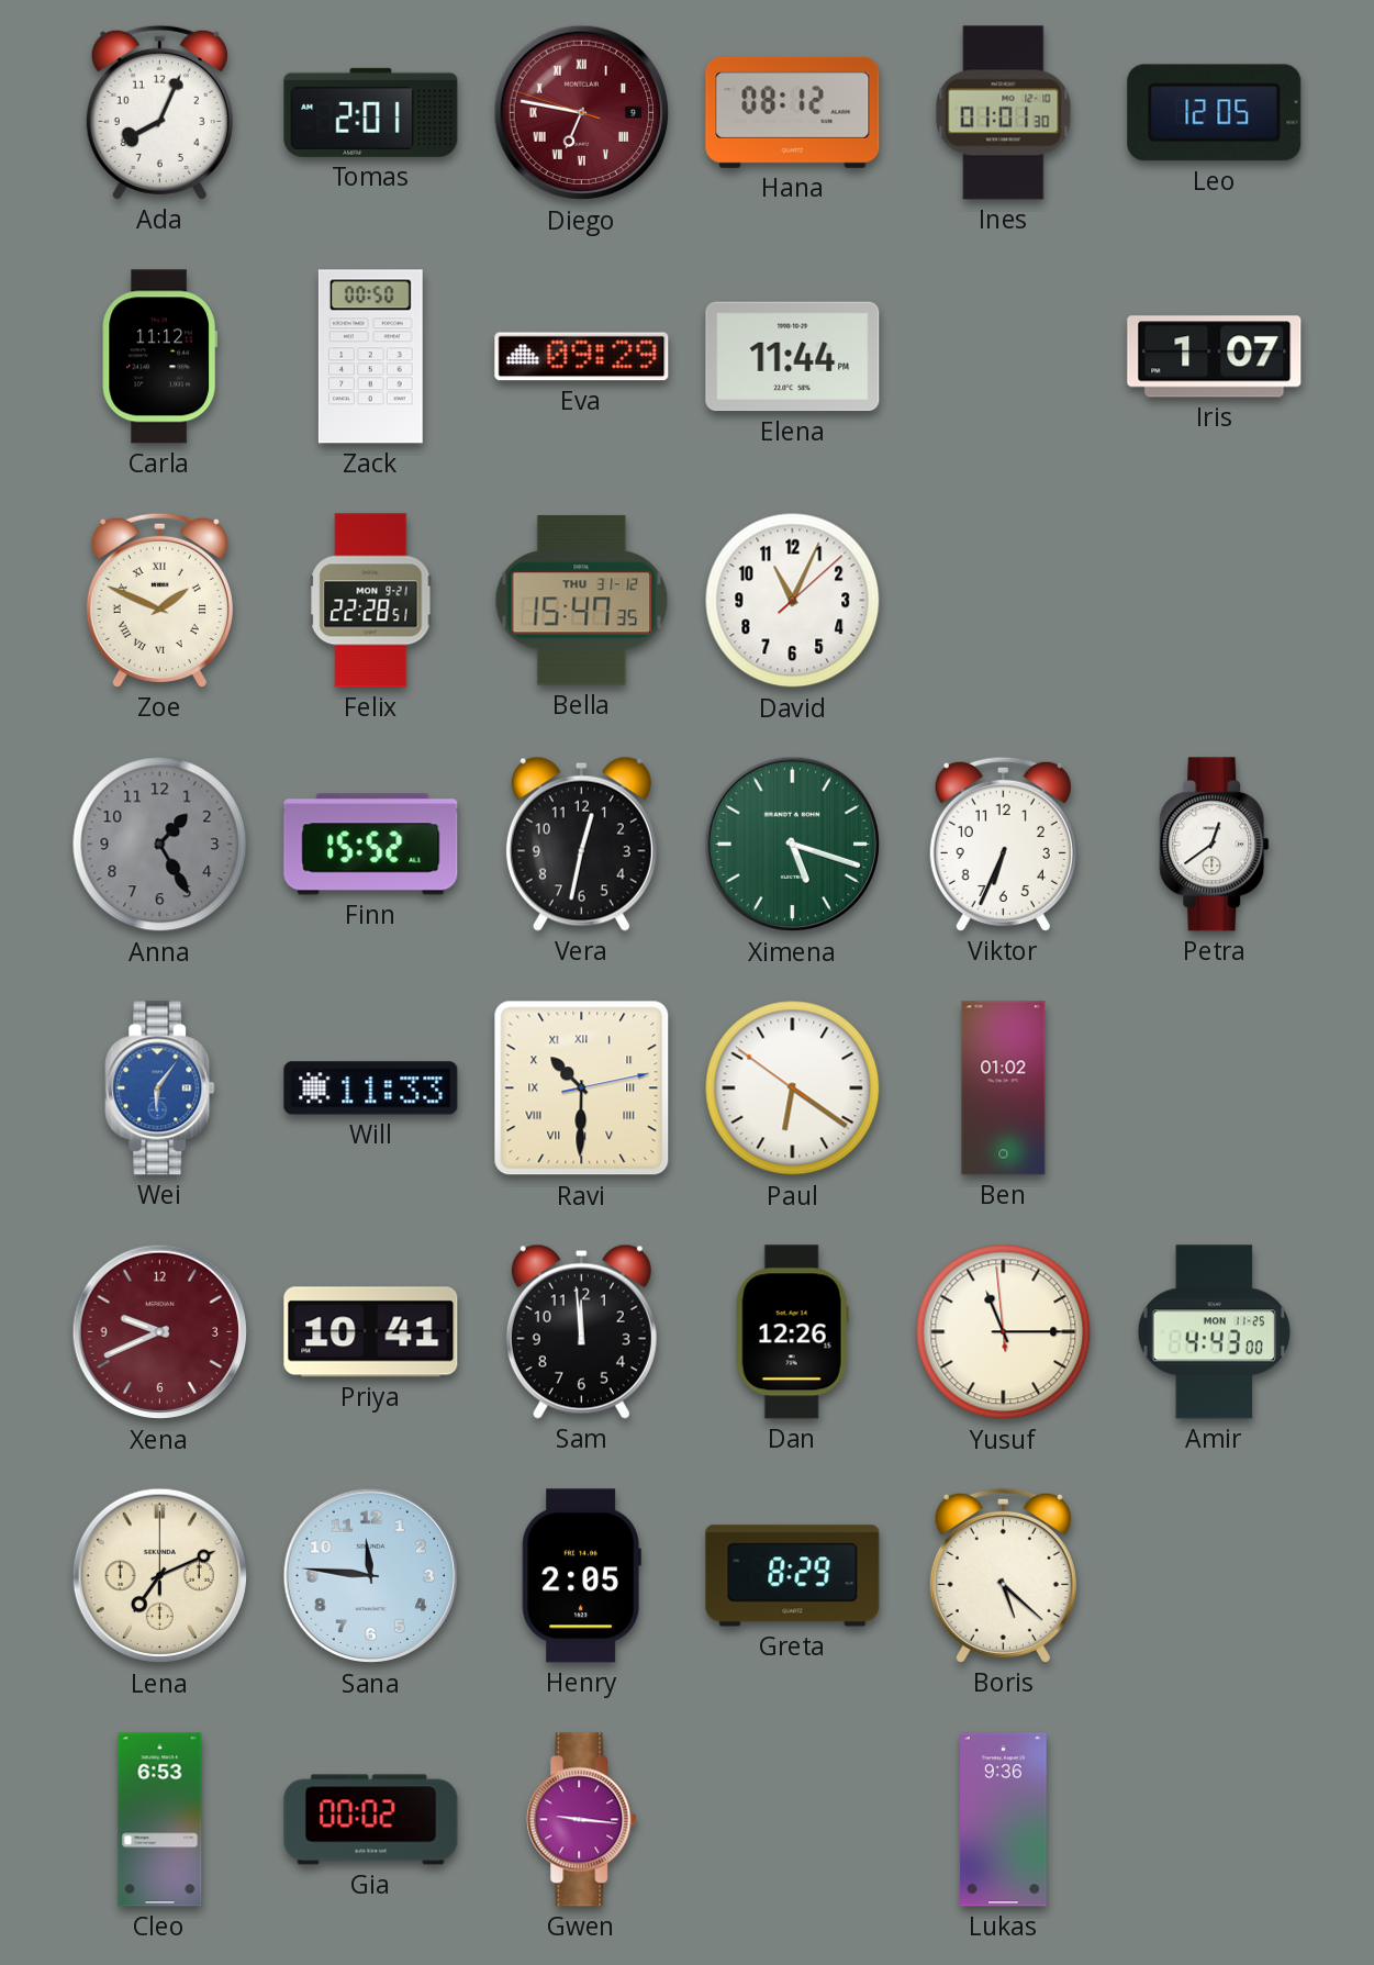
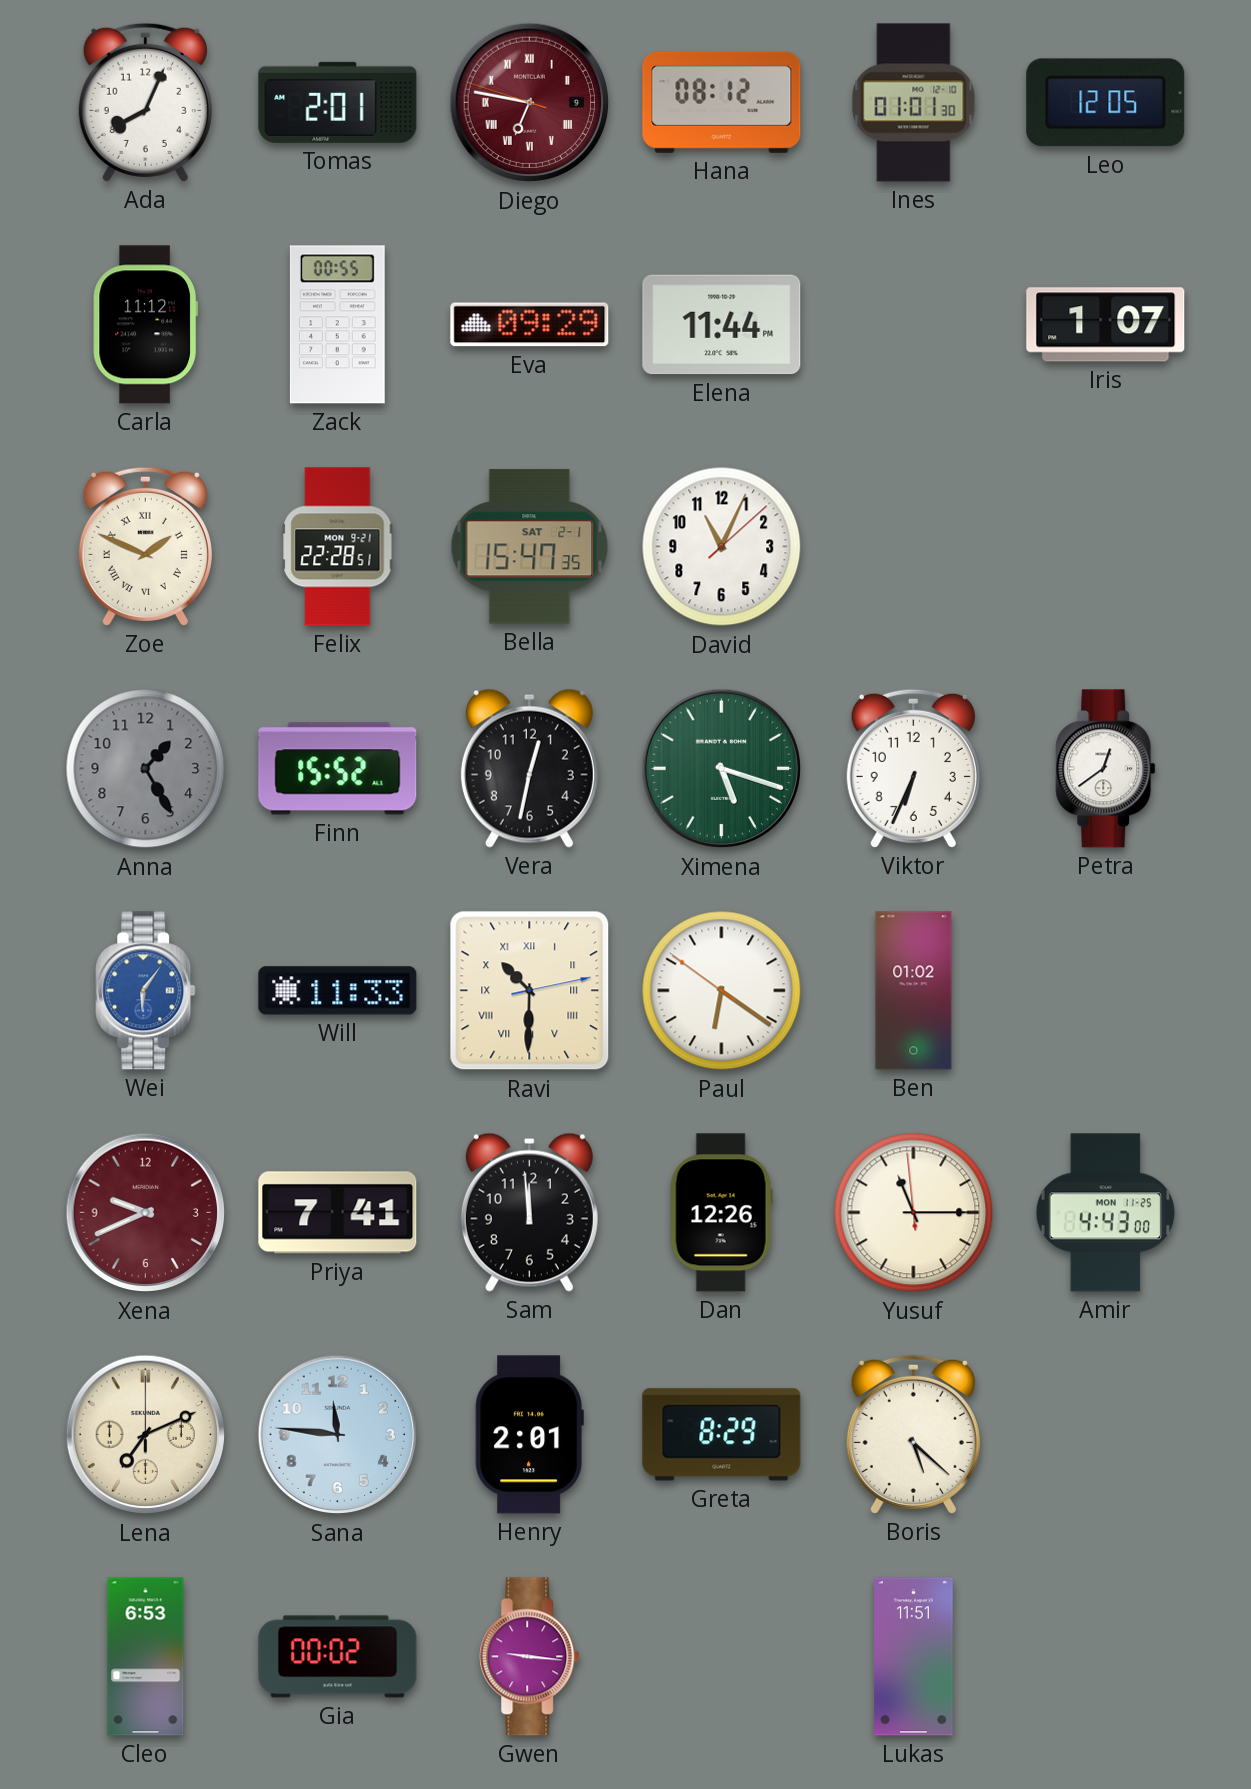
Zack: 00:50 -> 00:55
Bella date: THU 31-12 -> SAT 2-1
Priya: 10:41 -> 7:41
Henry: 2:05 -> 2:01
Lukas: 9:36 -> 11:51
